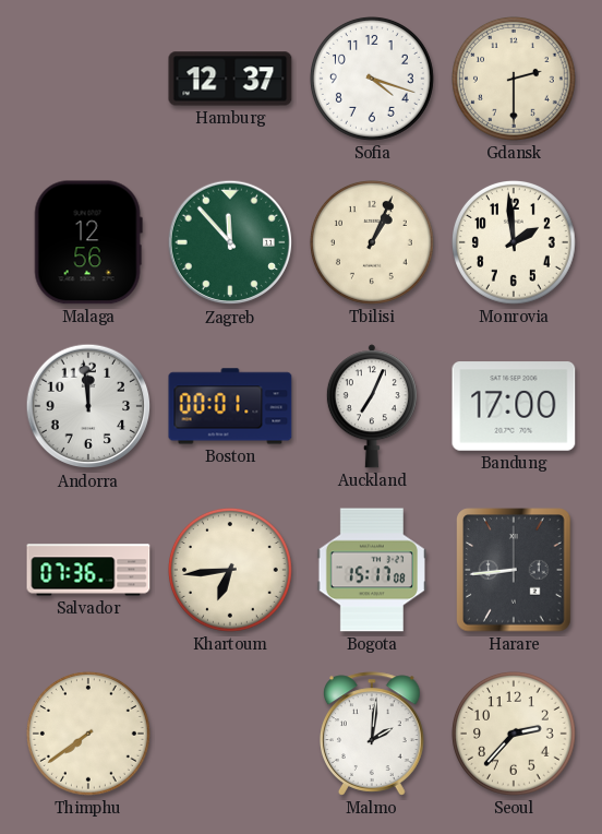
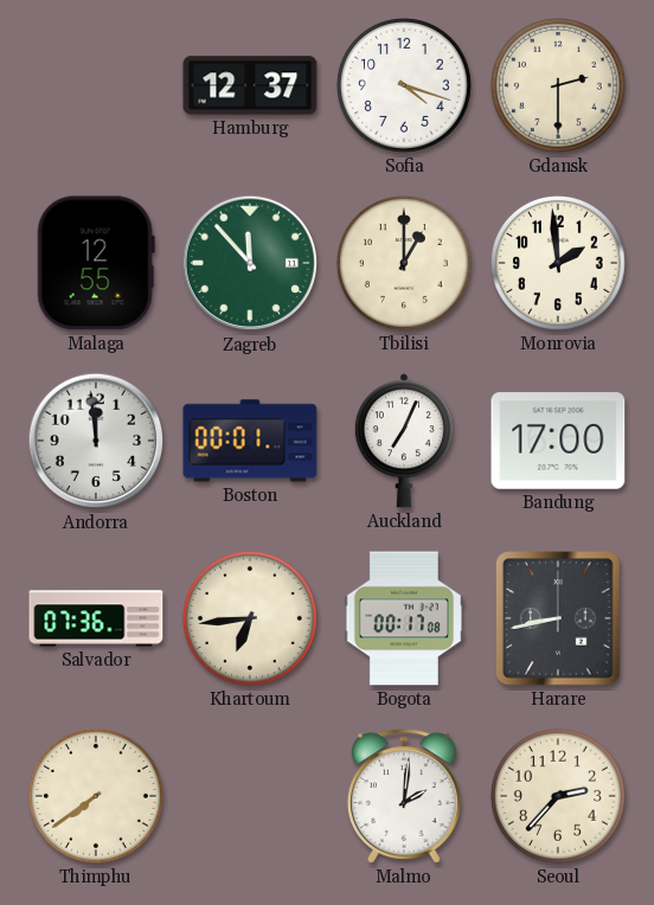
Malaga: 12:56 -> 12:55
Tbilisi: 1:04 -> 1:00
Bogota: 15:17 -> 00:17
Harare: 8:44 -> 8:43
